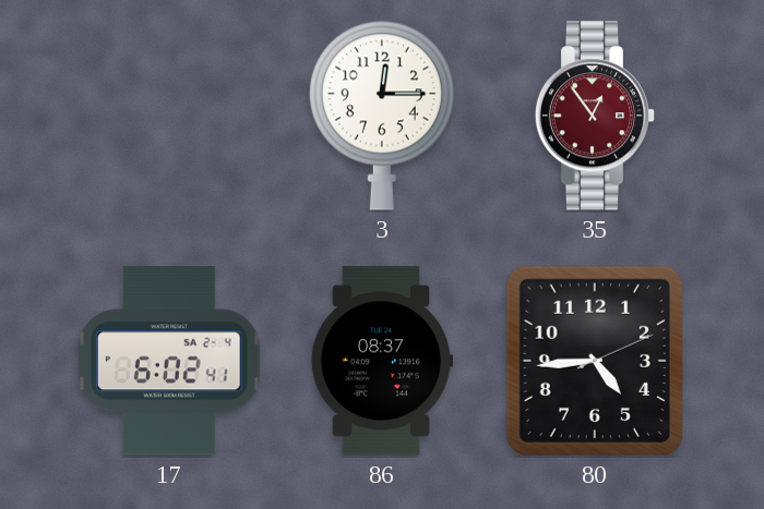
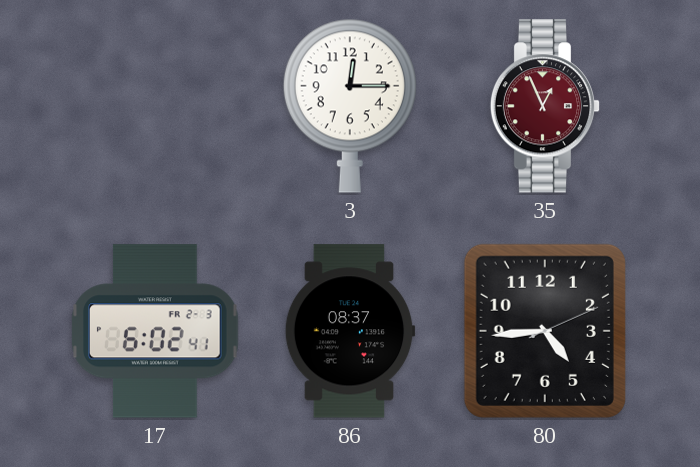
35: 12:54 -> 12:56
17 date: SA 2-4 -> FR 2-3
